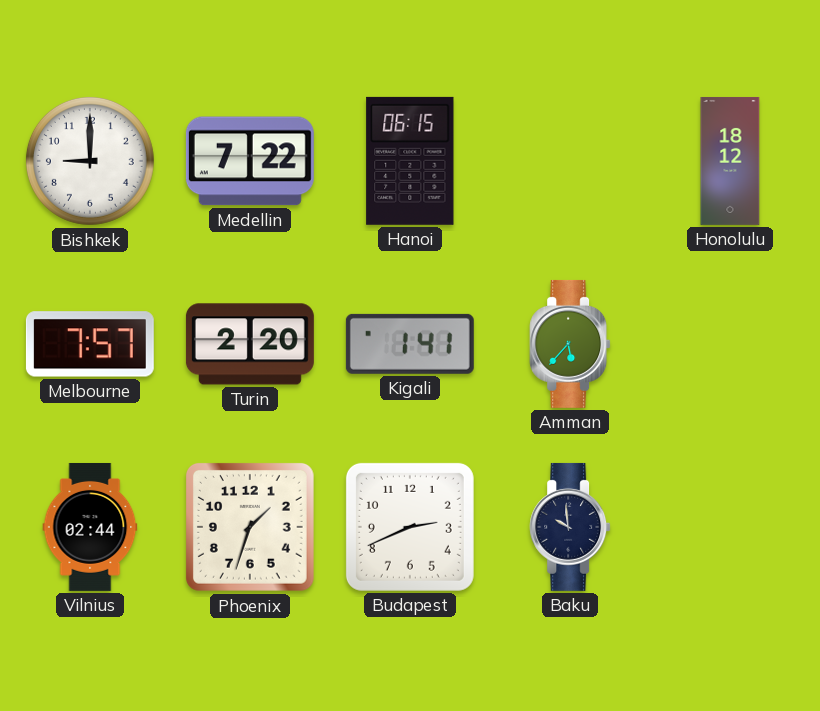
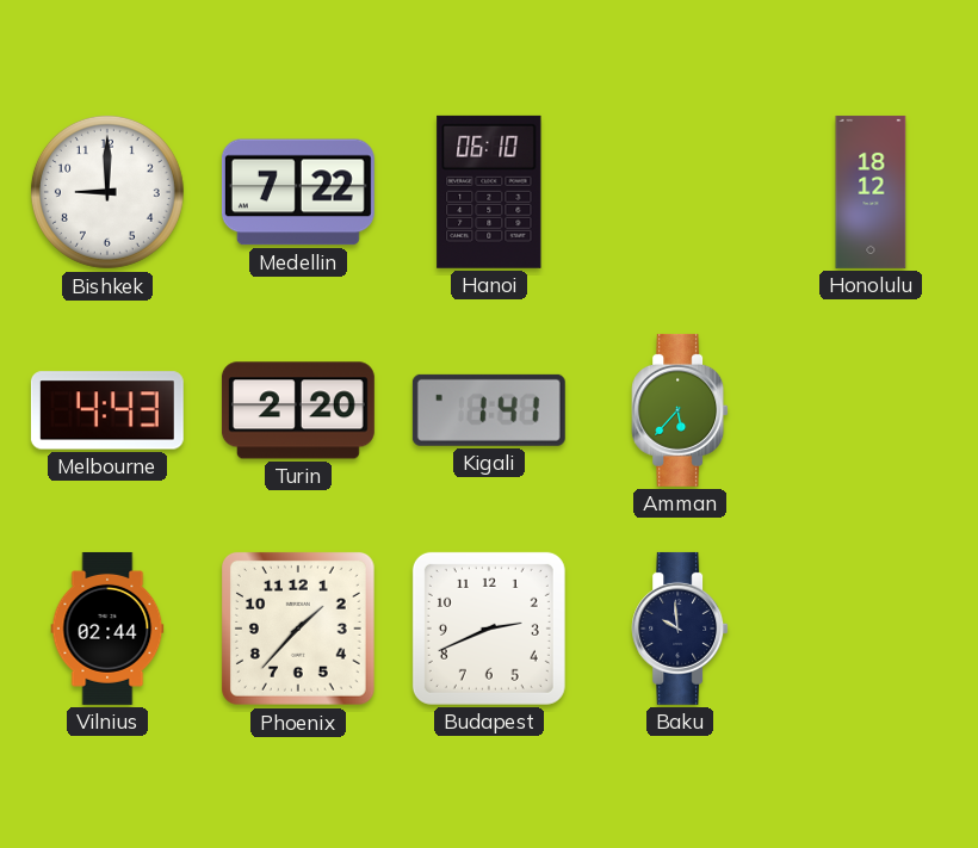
Hanoi: 06:15 -> 06:10
Melbourne: 7:57 -> 4:43
Phoenix: 1:33 -> 1:37
